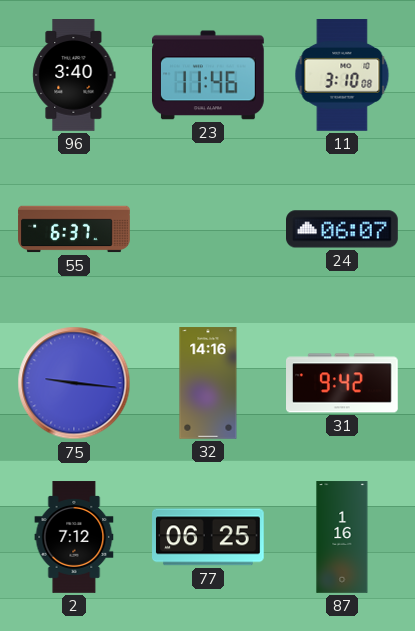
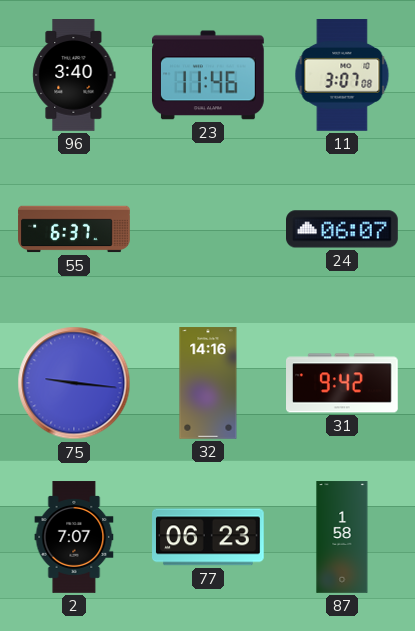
11: 3:10 -> 3:07
2: 7:12 -> 7:07
77: 06:25 -> 06:23
87: 1:16 -> 1:58
